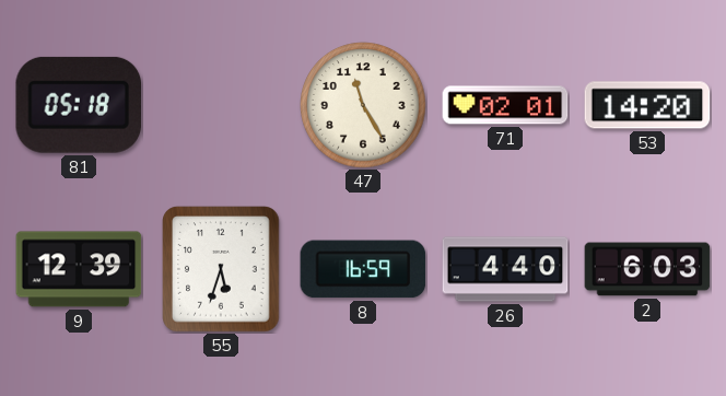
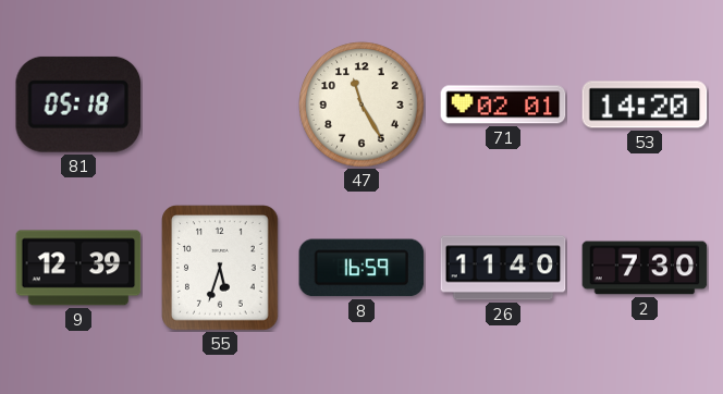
26: 4:40 -> 11:40
2: 6:03 -> 7:30
